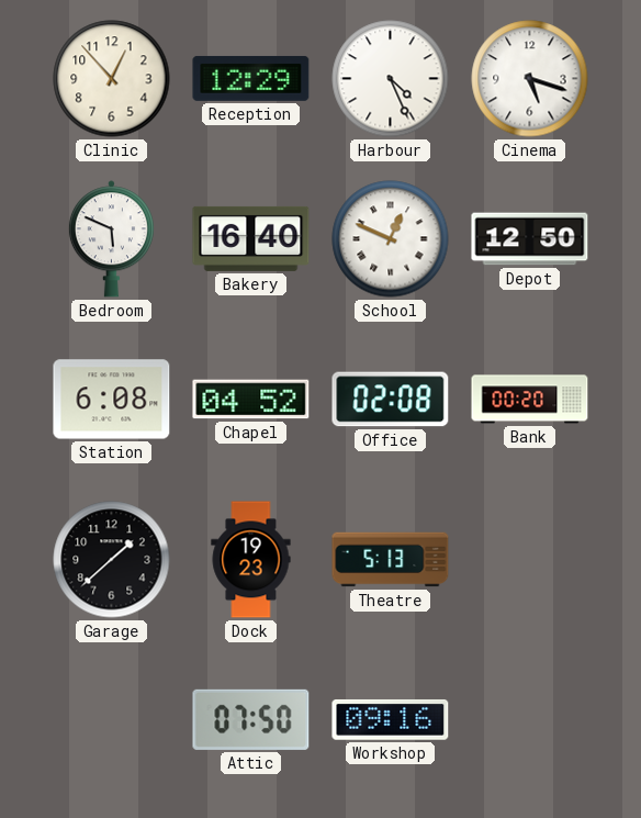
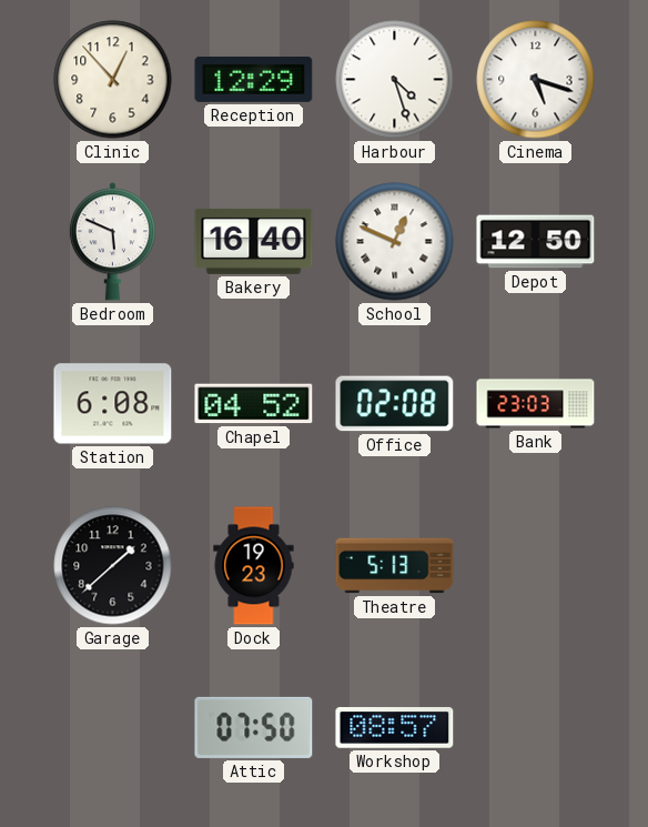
Harbour: 4:26 -> 4:27
Bank: 00:20 -> 23:03
Workshop: 09:16 -> 08:57
